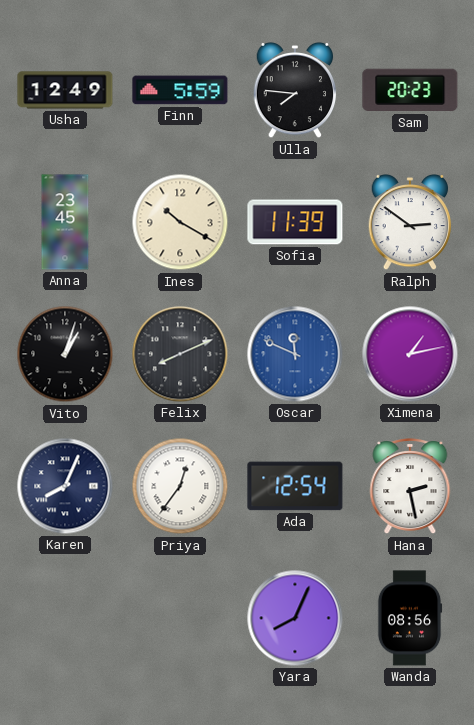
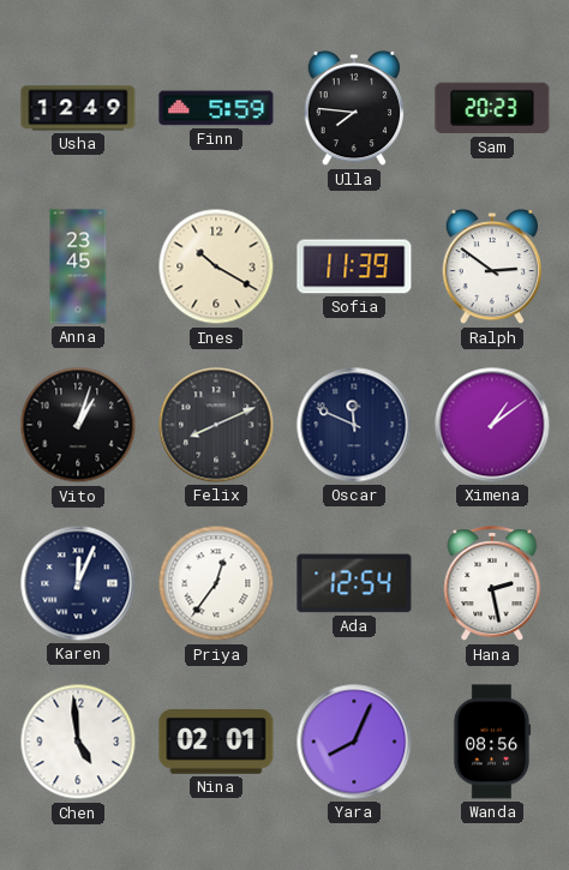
Oscar dial: blue -> navy
Ximena: 1:13 -> 1:09
Karen: 8:04 -> 12:04
Chen: none -> 4:59
Nina: none -> 02:01
